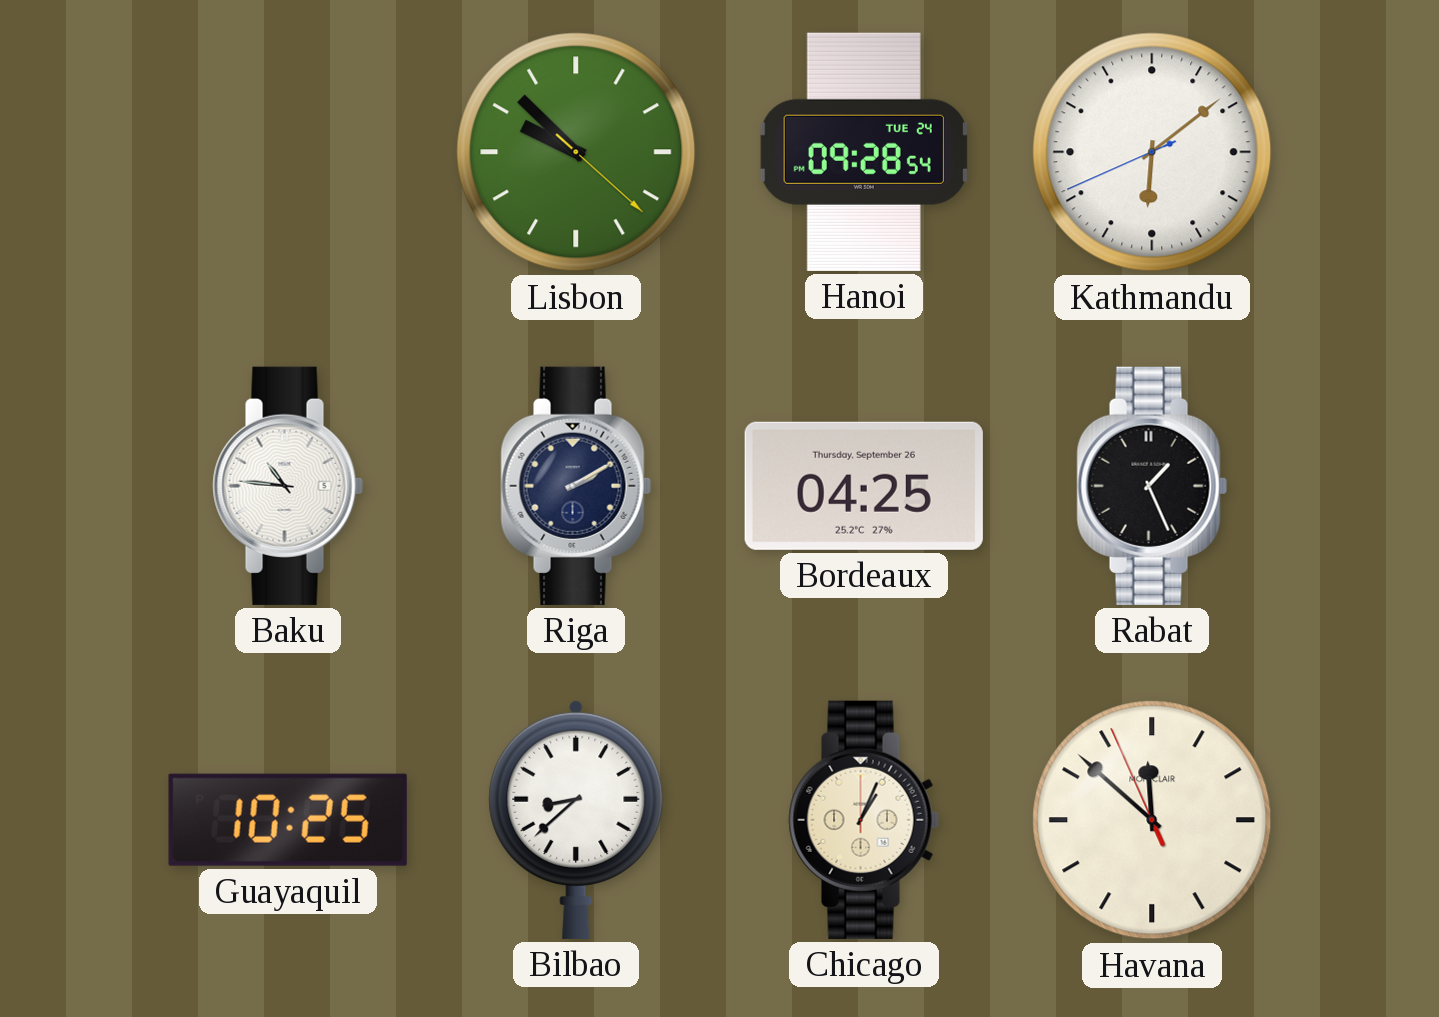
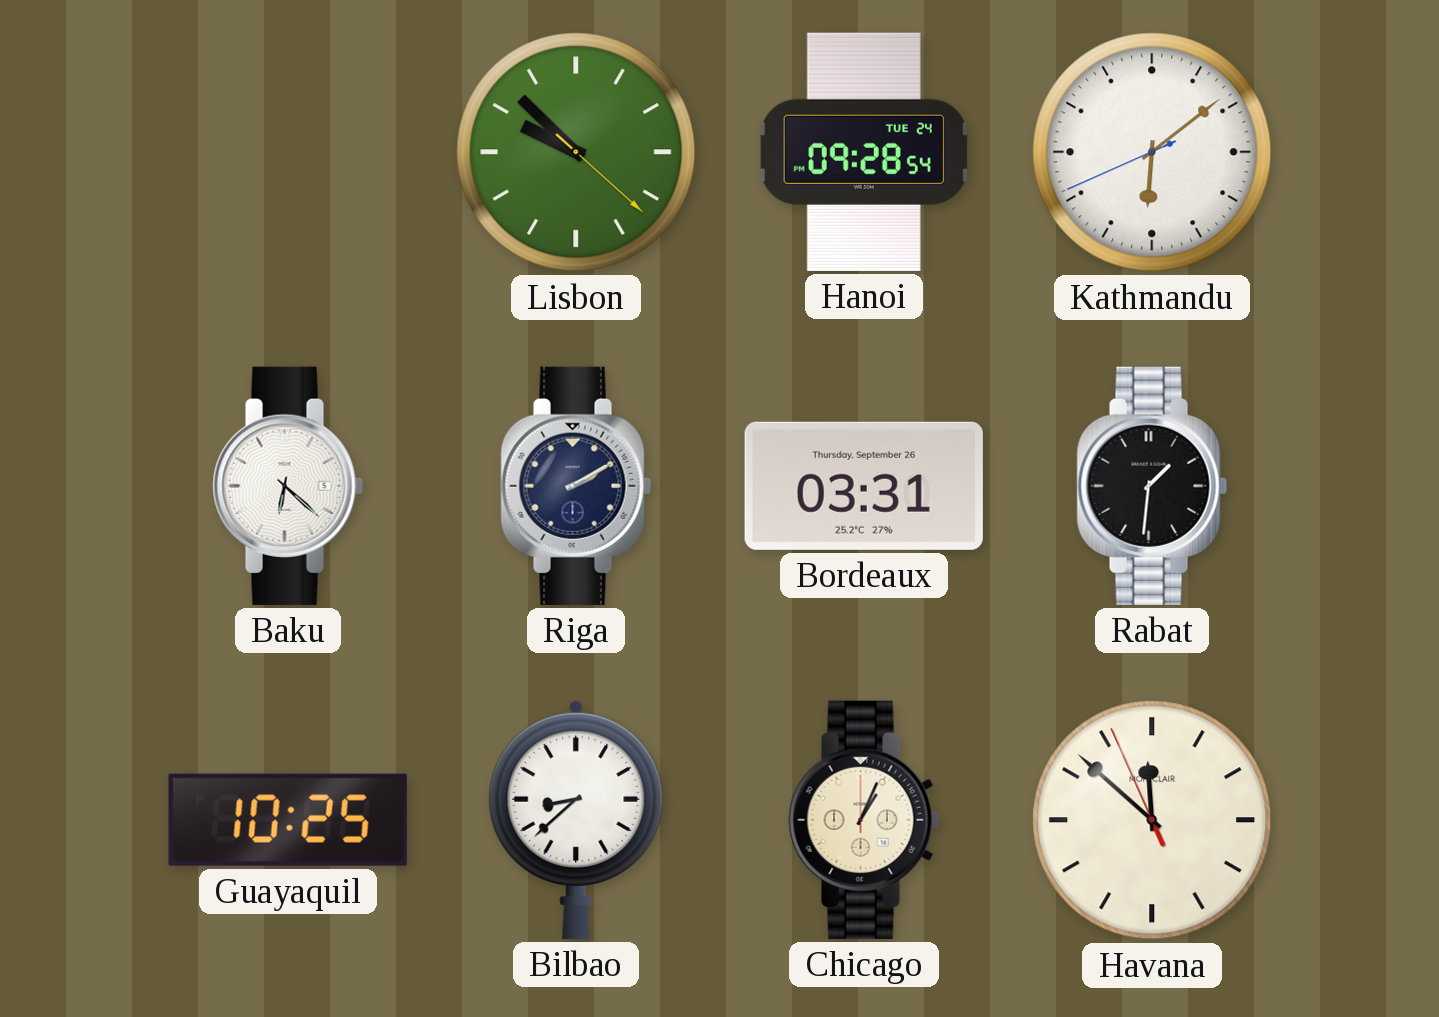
Baku: 10:46 -> 6:22
Bordeaux: 04:25 -> 03:31
Rabat: 1:26 -> 1:31
